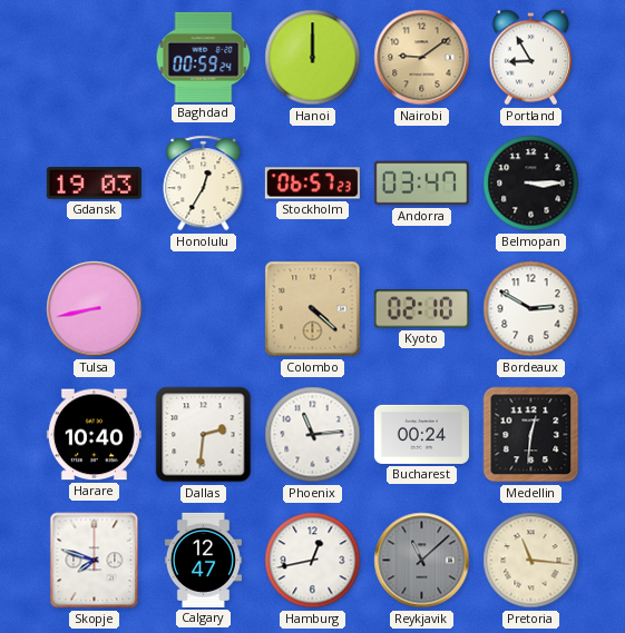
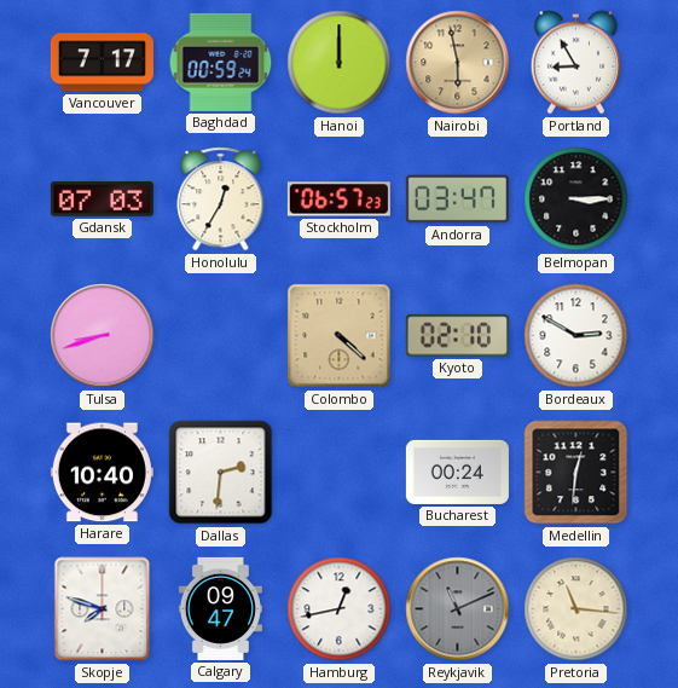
Vancouver: none -> 7:17
Nairobi: 9:09 -> 5:58
Gdansk: 19:03 -> 07:03
Tulsa: 8:43 -> 8:42
Phoenix: 11:14 -> none
Calgary: 12:47 -> 09:47
Reykjavik: 11:08 -> 11:11
